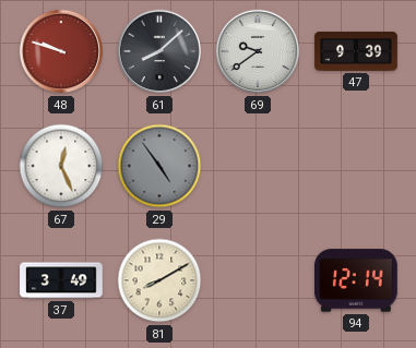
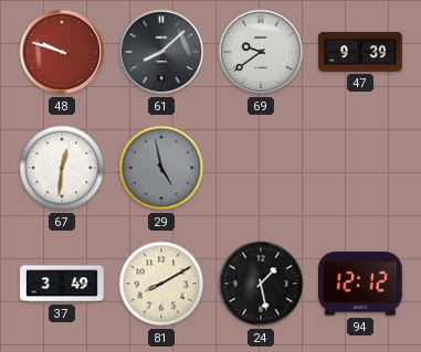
67: 12:26 -> 12:31
29: 4:54 -> 4:58
24: none -> 1:28
94: 12:14 -> 12:12
